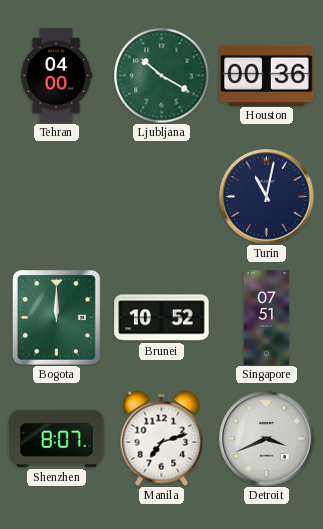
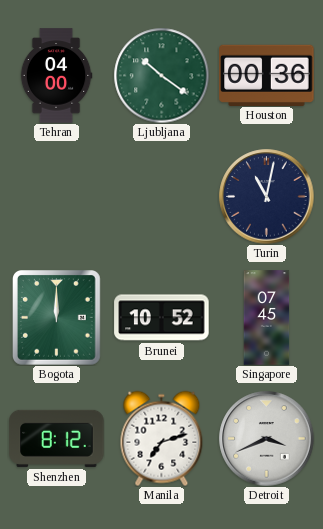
Ljubljana: 10:20 -> 10:21
Singapore: 07:51 -> 07:45
Shenzhen: 8:07 -> 8:12
